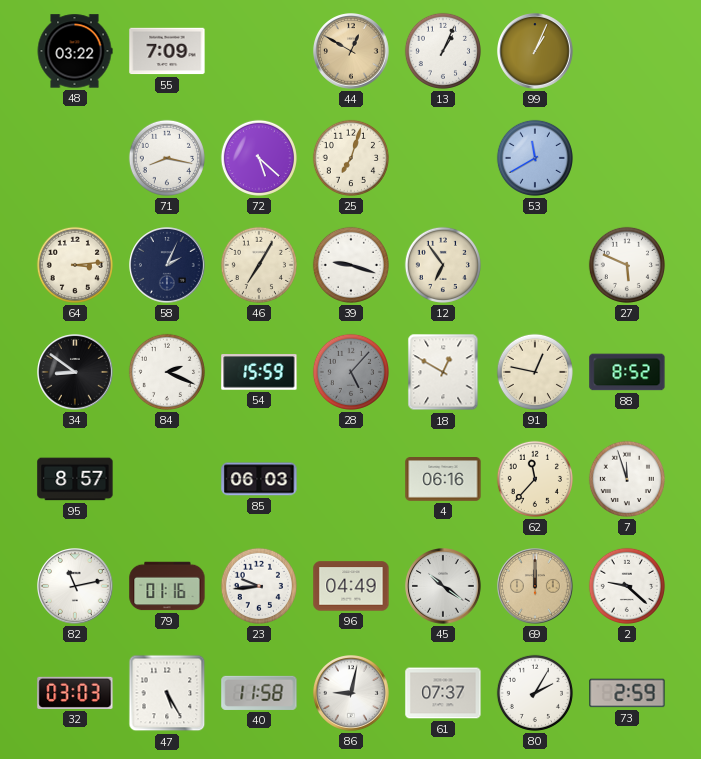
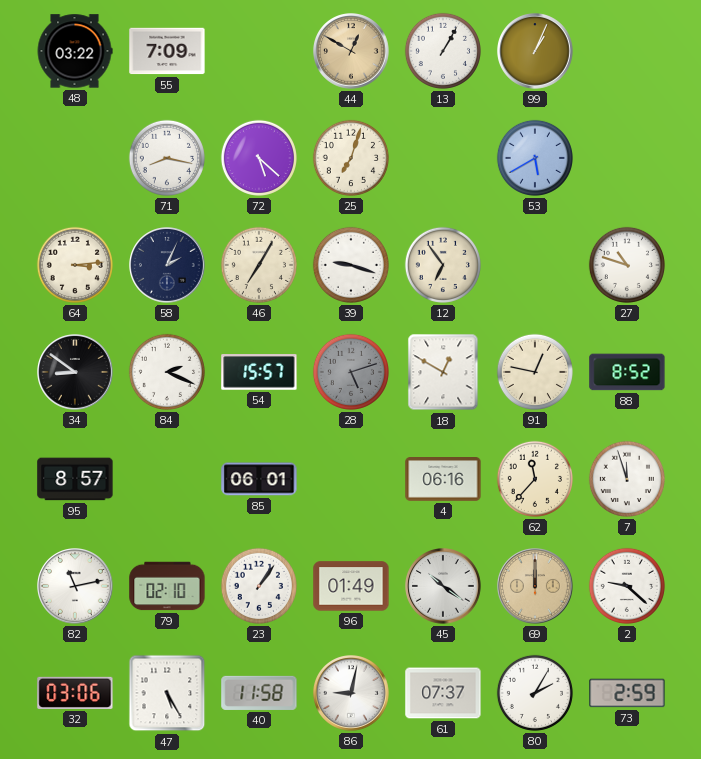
13: 1:04 -> 1:05
53: 11:40 -> 5:40
27: 5:49 -> 10:48
54: 15:59 -> 15:57
28: 5:07 -> 5:12
85: 06:03 -> 06:01
79: 01:16 -> 02:10
23: 9:44 -> 1:06
96: 04:49 -> 01:49
32: 03:03 -> 03:06
